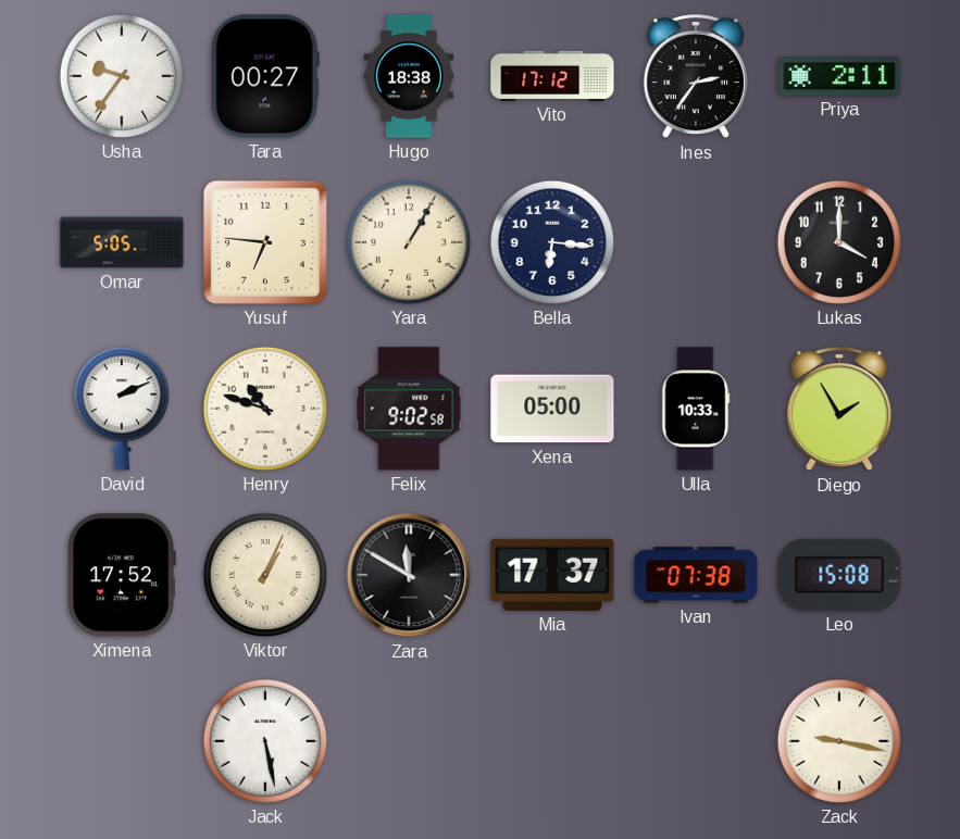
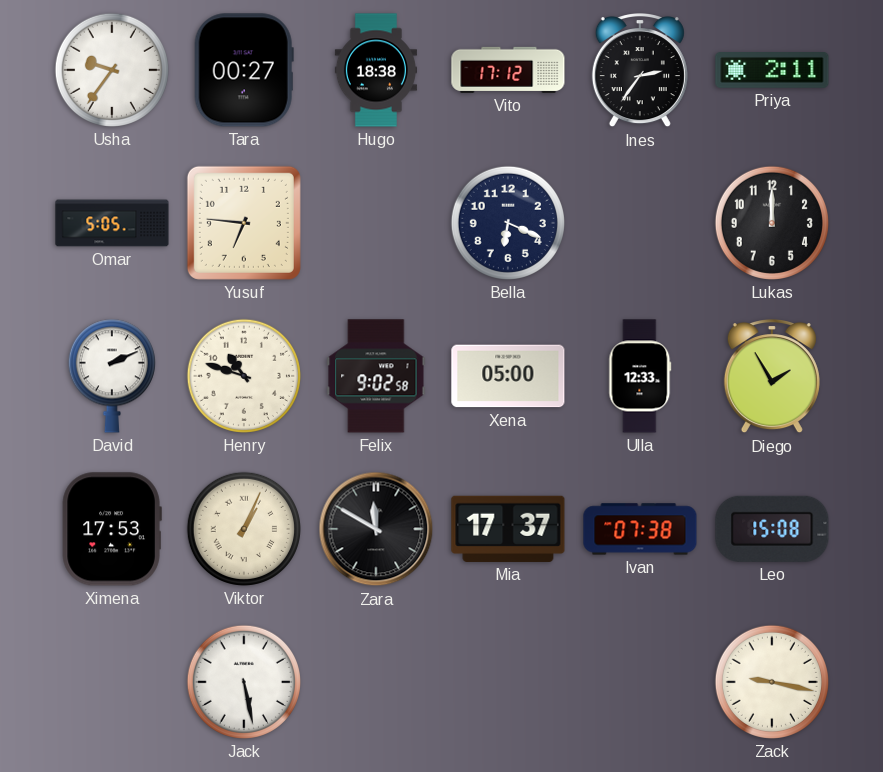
Yara: 1:05 -> none
Bella: 6:16 -> 6:19
Lukas: 4:00 -> 12:00
Ulla: 10:33 -> 12:33
Ximena: 17:52 -> 17:53
